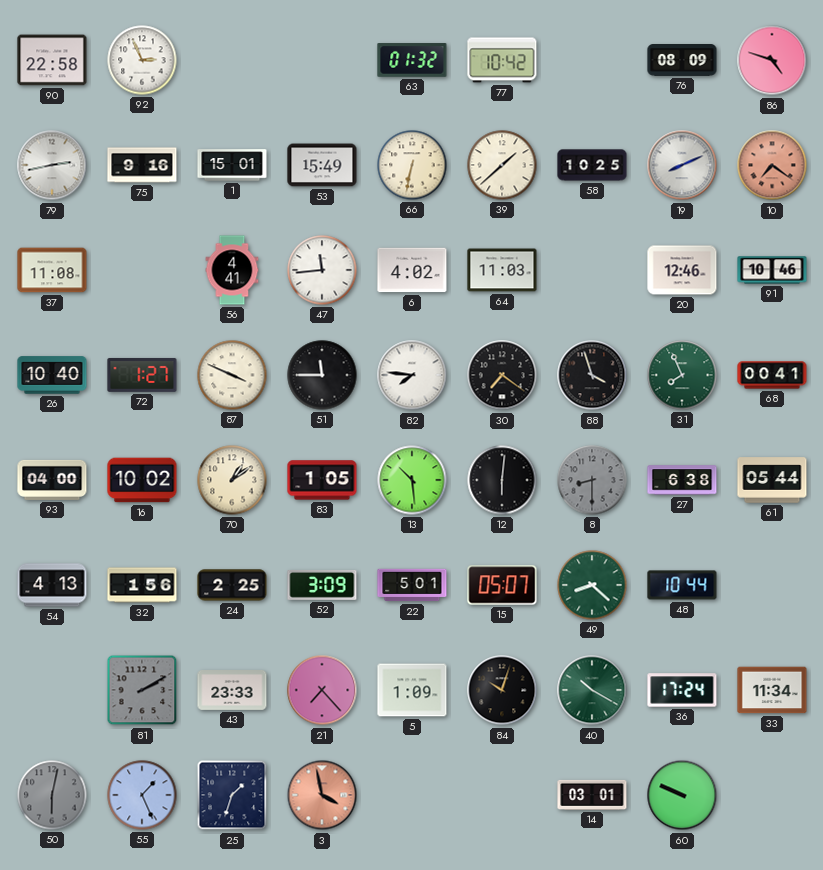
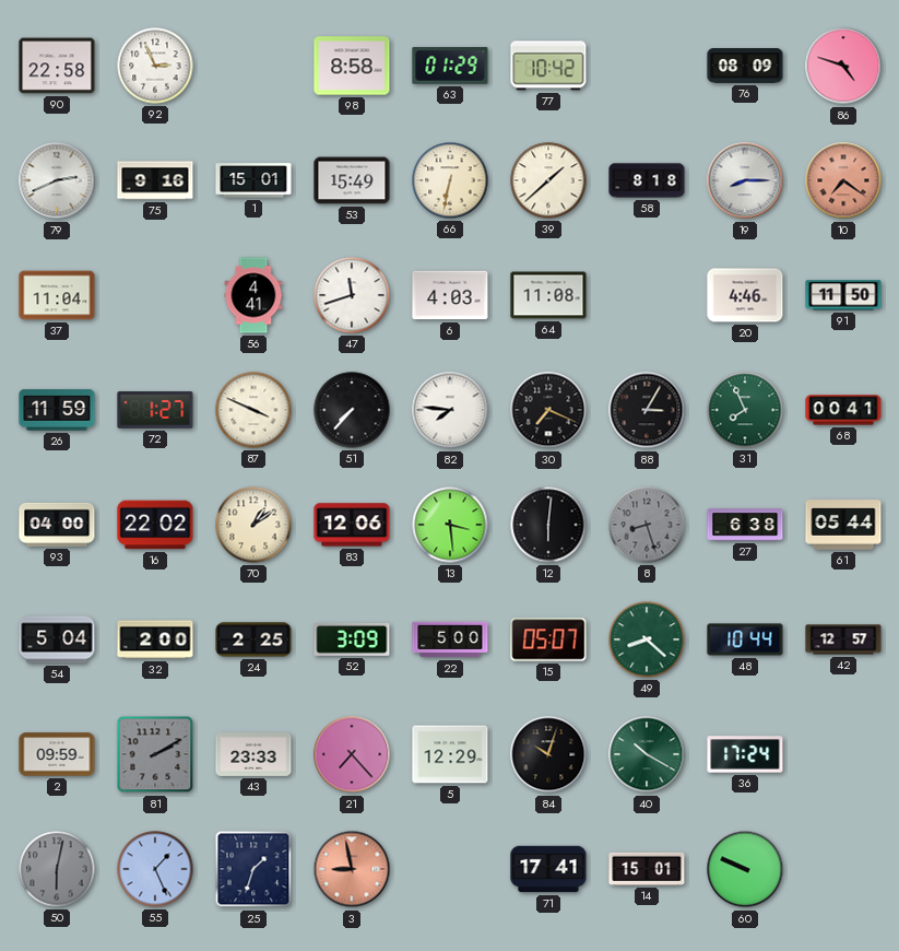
98: none -> 8:58
63: 01:32 -> 01:29
79: 2:43 -> 2:41
58: 10:25 -> 8:18
19: 8:11 -> 8:15
37: 11:08 -> 11:04
47: 11:44 -> 11:42
6: 4:02 -> 4:03
64: 11:03 -> 11:08
20: 12:46 -> 4:46
91: 10:46 -> 11:50
26: 10:40 -> 11:59
51: 11:45 -> 7:37
30: 7:21 -> 7:19
88: 3:57 -> 3:05
16: 10:02 -> 22:02
83: 1:05 -> 12:06
13: 10:29 -> 3:29
8: 8:30 -> 8:27
54: 4:13 -> 5:04
32: 1:56 -> 2:00
22: 5:01 -> 5:00
42: none -> 12:57
2: none -> 09:59
5: 1:09 -> 12:29
33: 11:34 -> none
3: 3:58 -> 8:58
71: none -> 17:41
14: 03:01 -> 15:01
